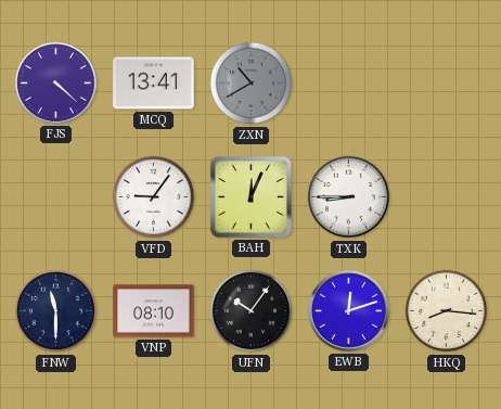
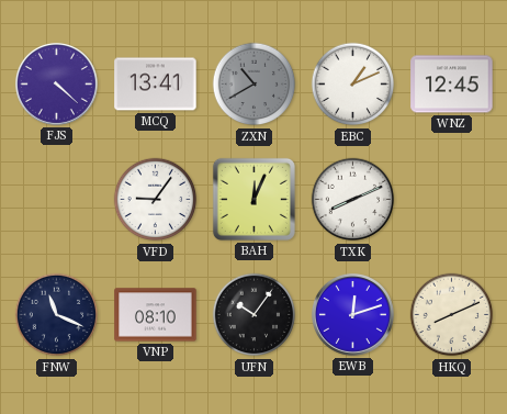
EBC: none -> 1:11
WNZ: none -> 12:45
TXK: 8:45 -> 8:11
FNW: 11:30 -> 11:19
HKQ: 8:16 -> 8:11
